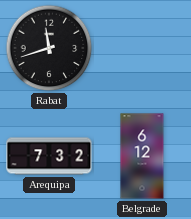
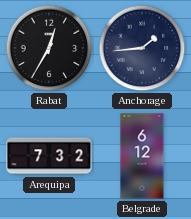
Rabat: 11:42 -> 12:35
Anchorage: none -> 1:44
